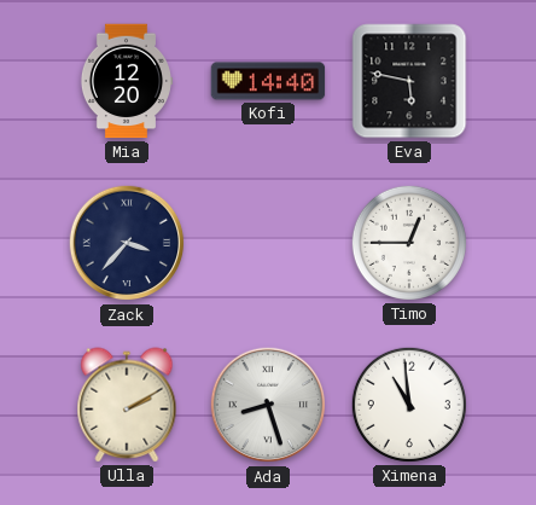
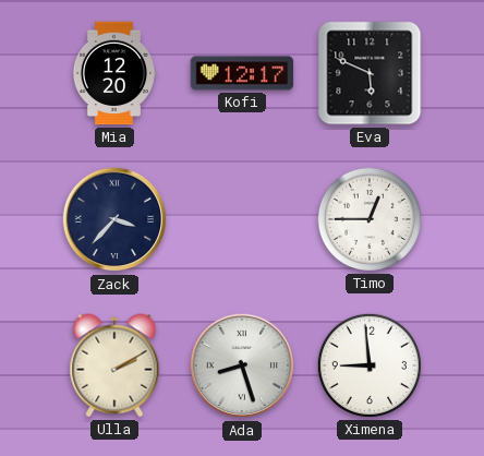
Kofi: 14:40 -> 12:17
Eva: 5:47 -> 5:49
Ximena: 10:59 -> 8:59
